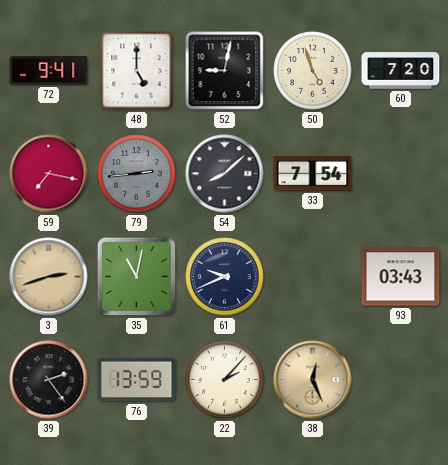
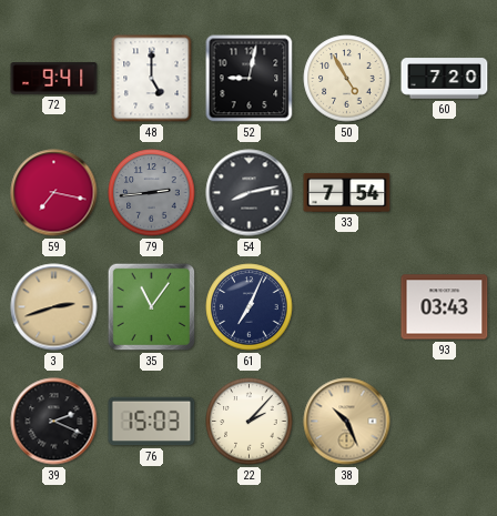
50: 4:57 -> 4:55
54: 8:08 -> 8:13
35: 11:02 -> 11:06
61: 9:41 -> 7:04
39: 2:24 -> 2:19
76: 13:59 -> 15:03
38: 12:26 -> 10:26
